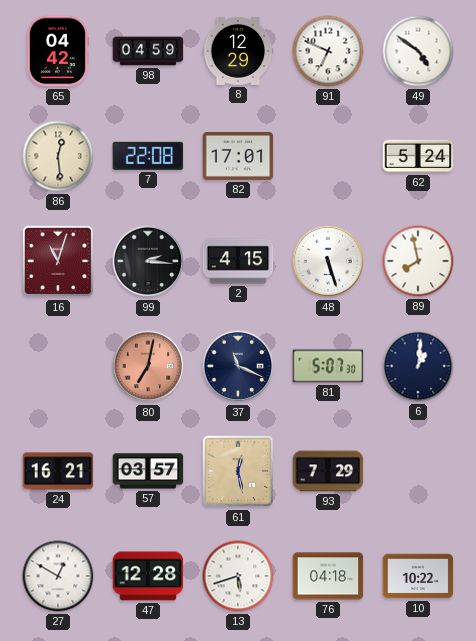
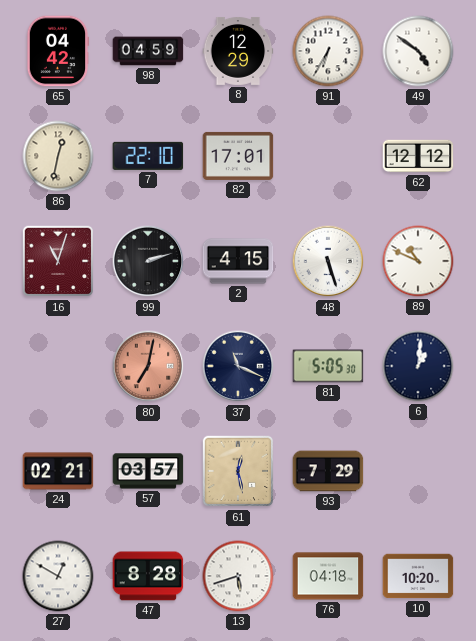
91: 6:49 -> 6:35
86: 12:29 -> 12:32
7: 22:08 -> 22:10
62: 5:24 -> 12:12
99: 2:16 -> 2:12
89: 7:58 -> 10:49
81: 5:07 -> 5:05
24: 16:21 -> 02:21
47: 12:28 -> 8:28
10: 10:22 -> 10:20
